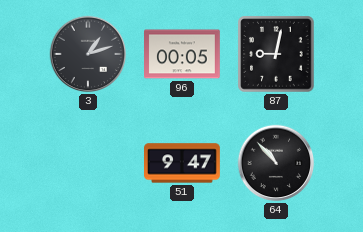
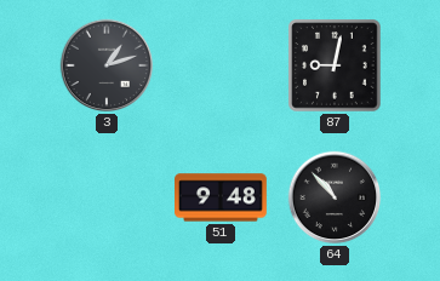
96: 00:05 -> none
51: 9:47 -> 9:48
